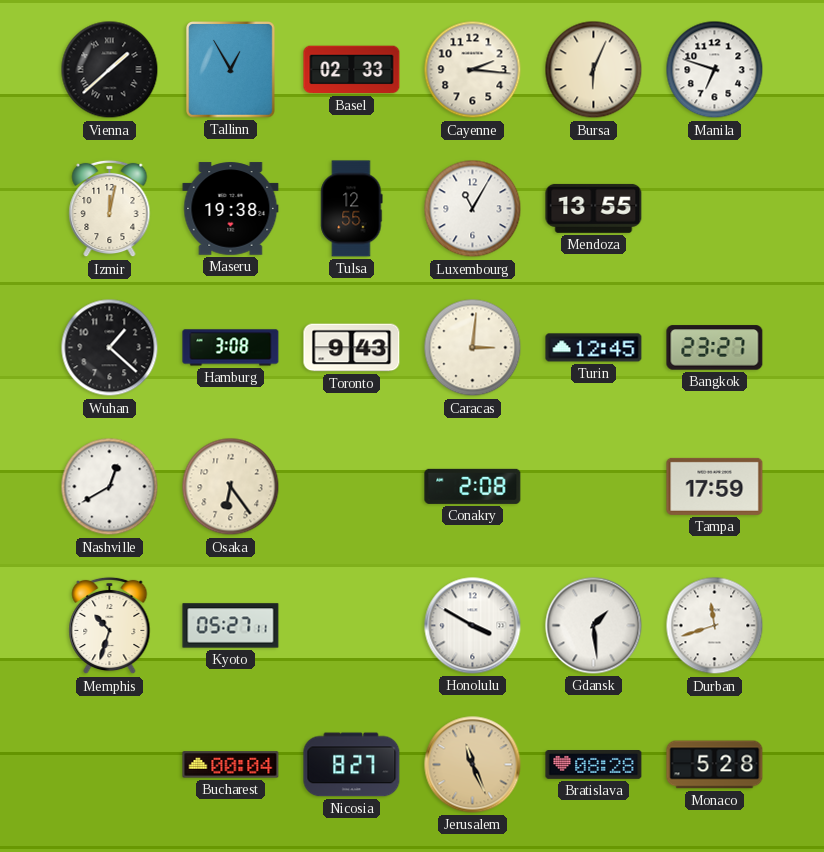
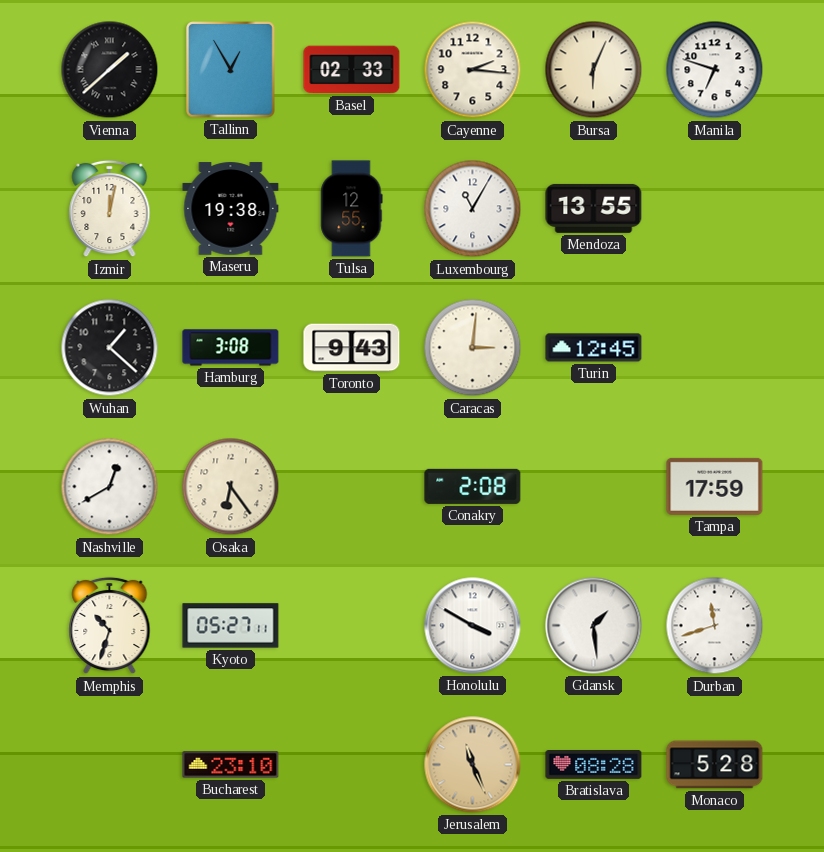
Bangkok: 23:27 -> none
Bucharest: 00:04 -> 23:10
Nicosia: 8:27 -> none
